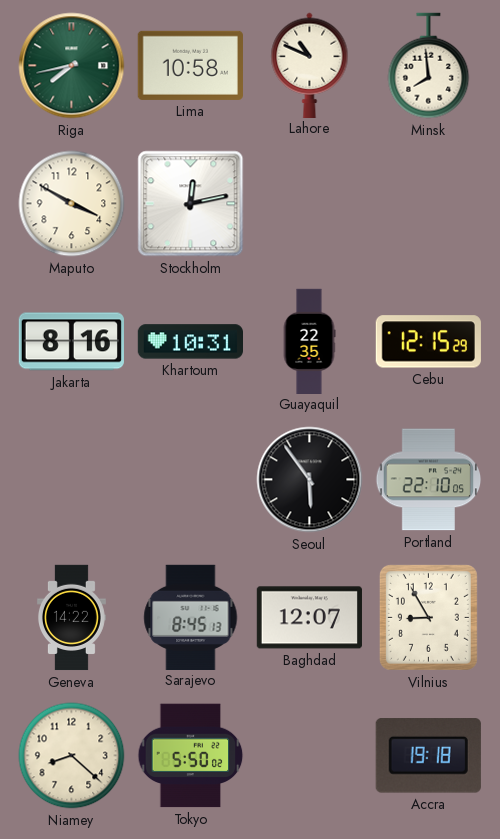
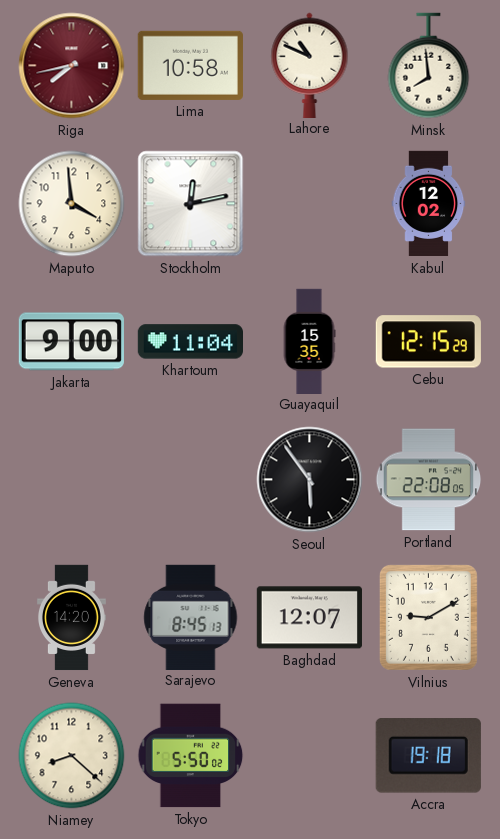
Riga dial: green -> burgundy
Maputo: 3:50 -> 3:59
Kabul: none -> 12:02
Jakarta: 8:16 -> 9:00
Khartoum: 10:31 -> 11:04
Guayaquil: 22:35 -> 15:35
Portland: 22:10 -> 22:08
Geneva: 14:22 -> 14:20
Vilnius: 8:55 -> 9:10
